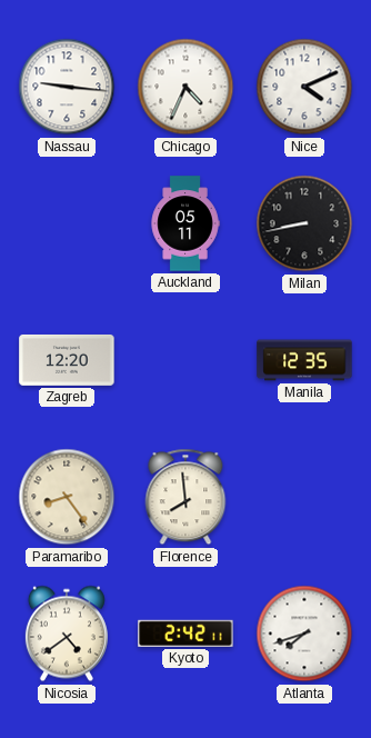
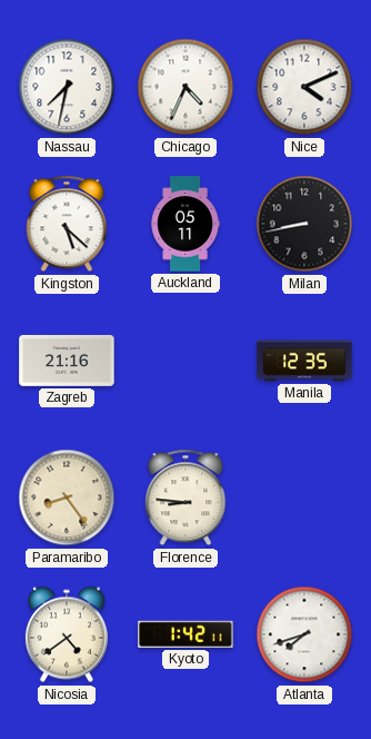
Nassau: 9:16 -> 7:32
Kingston: none -> 5:22
Zagreb: 12:20 -> 21:16
Florence: 7:59 -> 8:46
Kyoto: 2:42 -> 1:42
